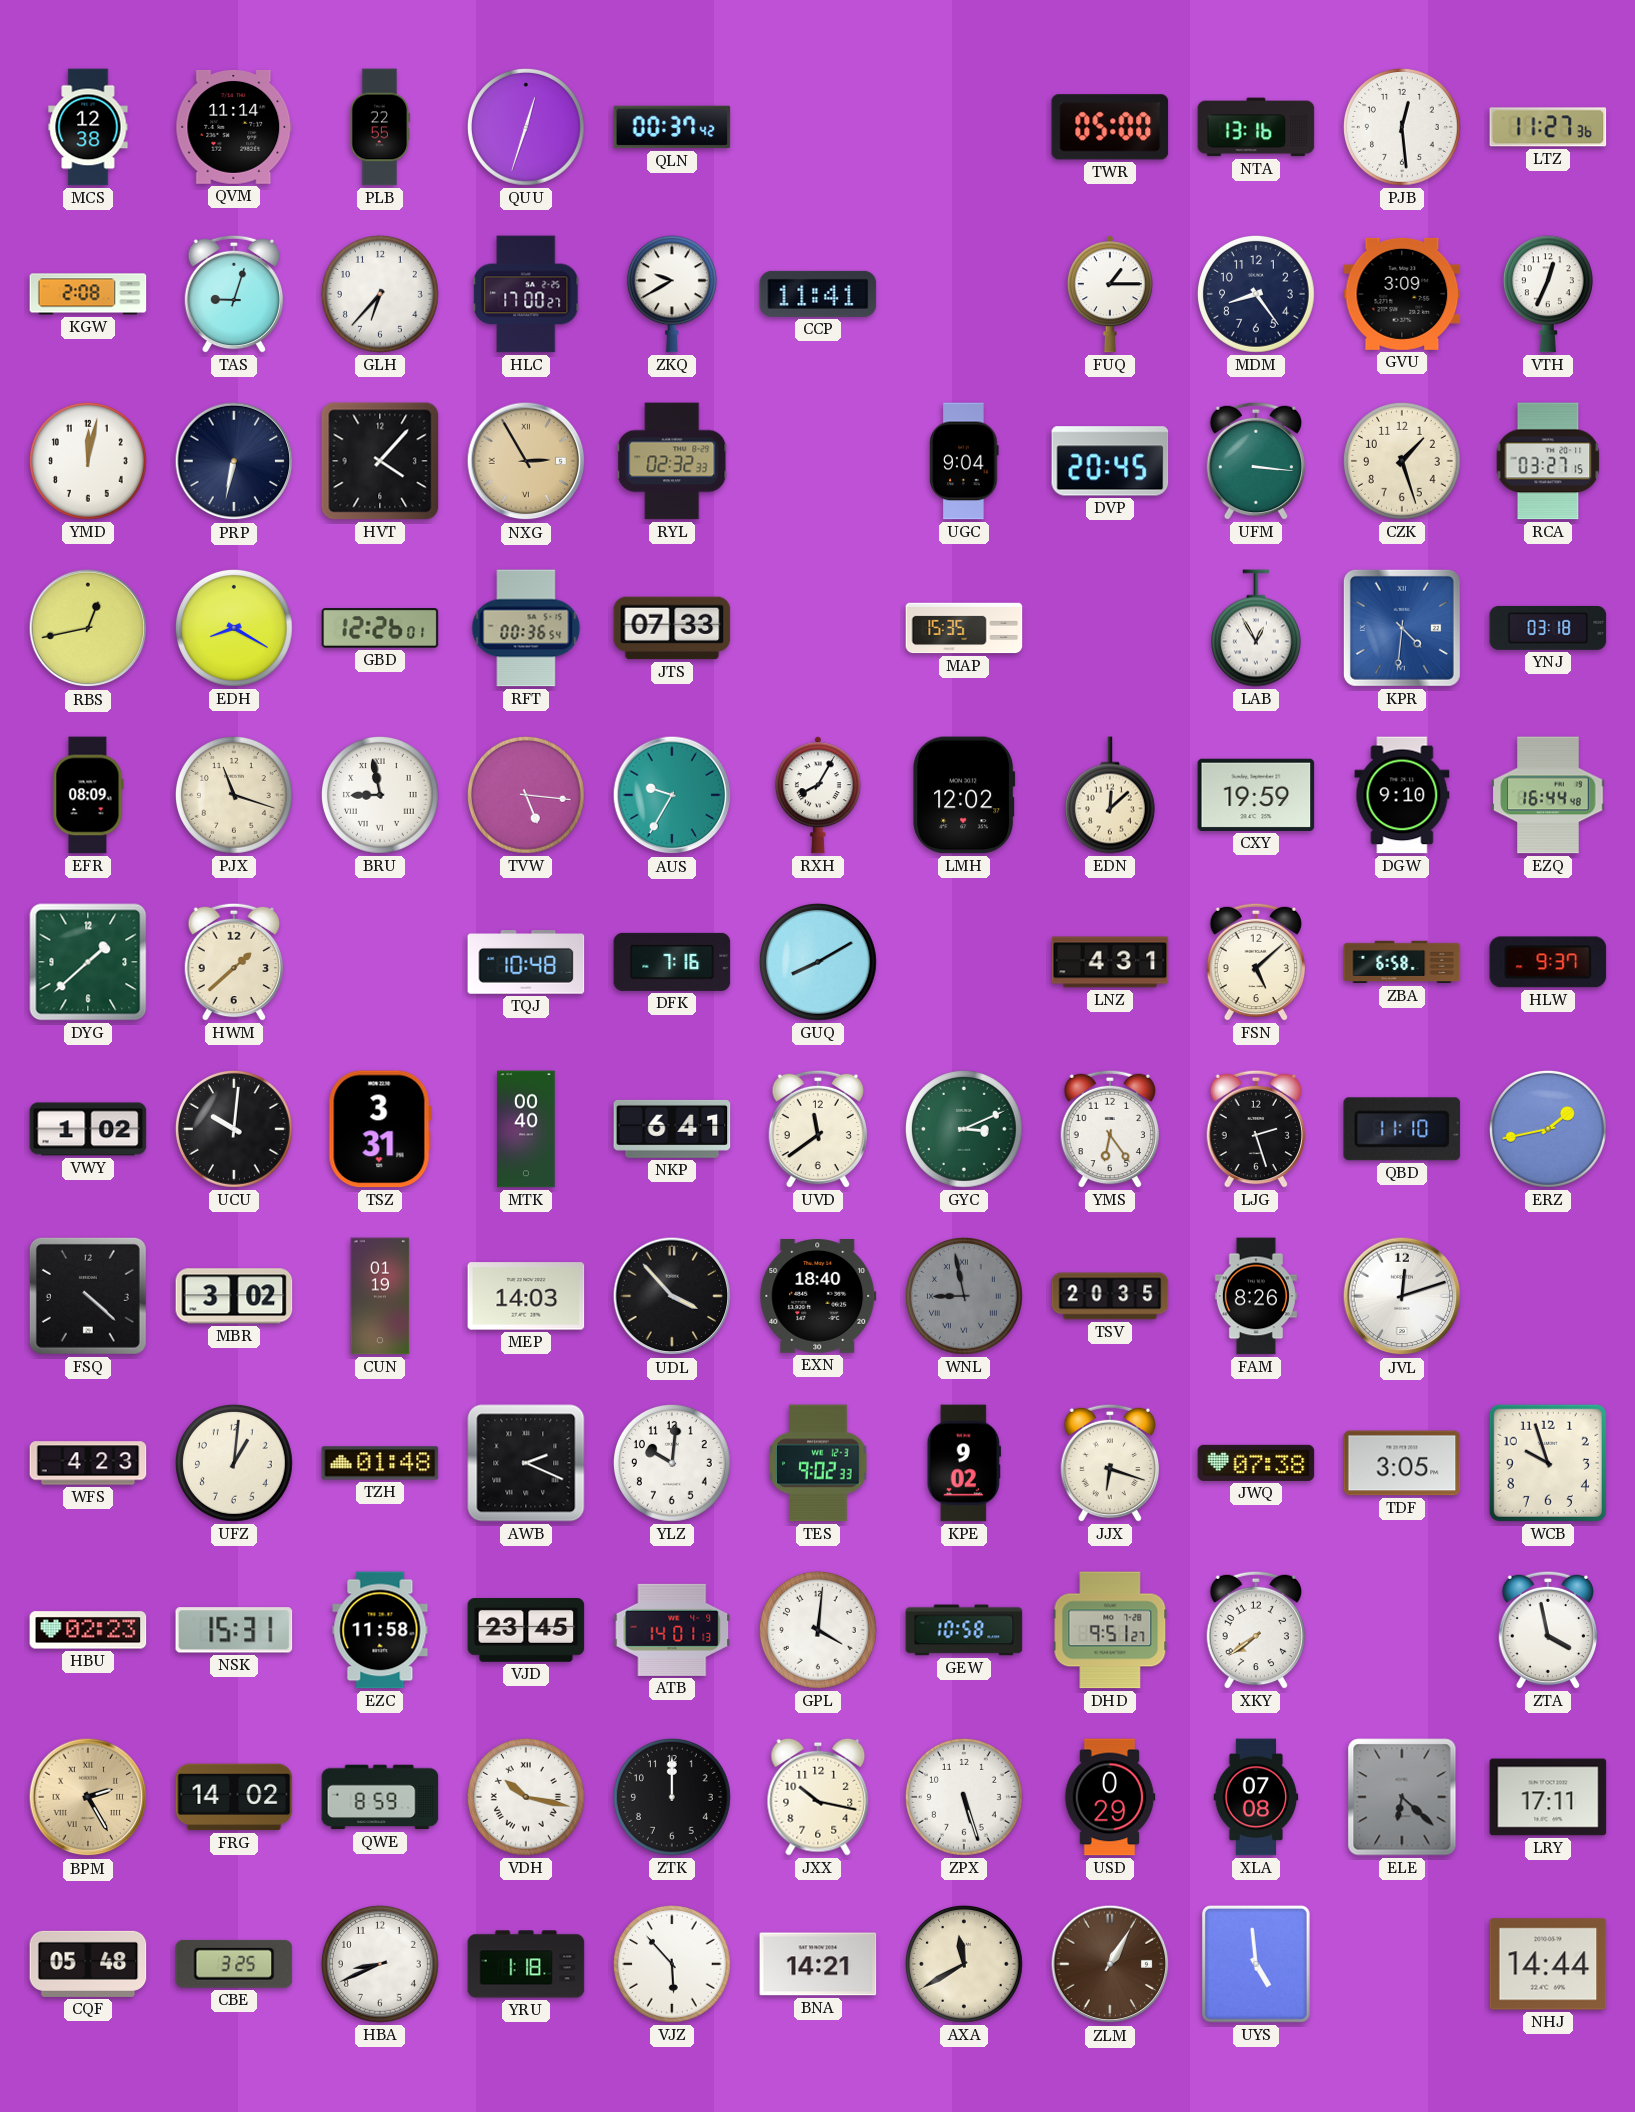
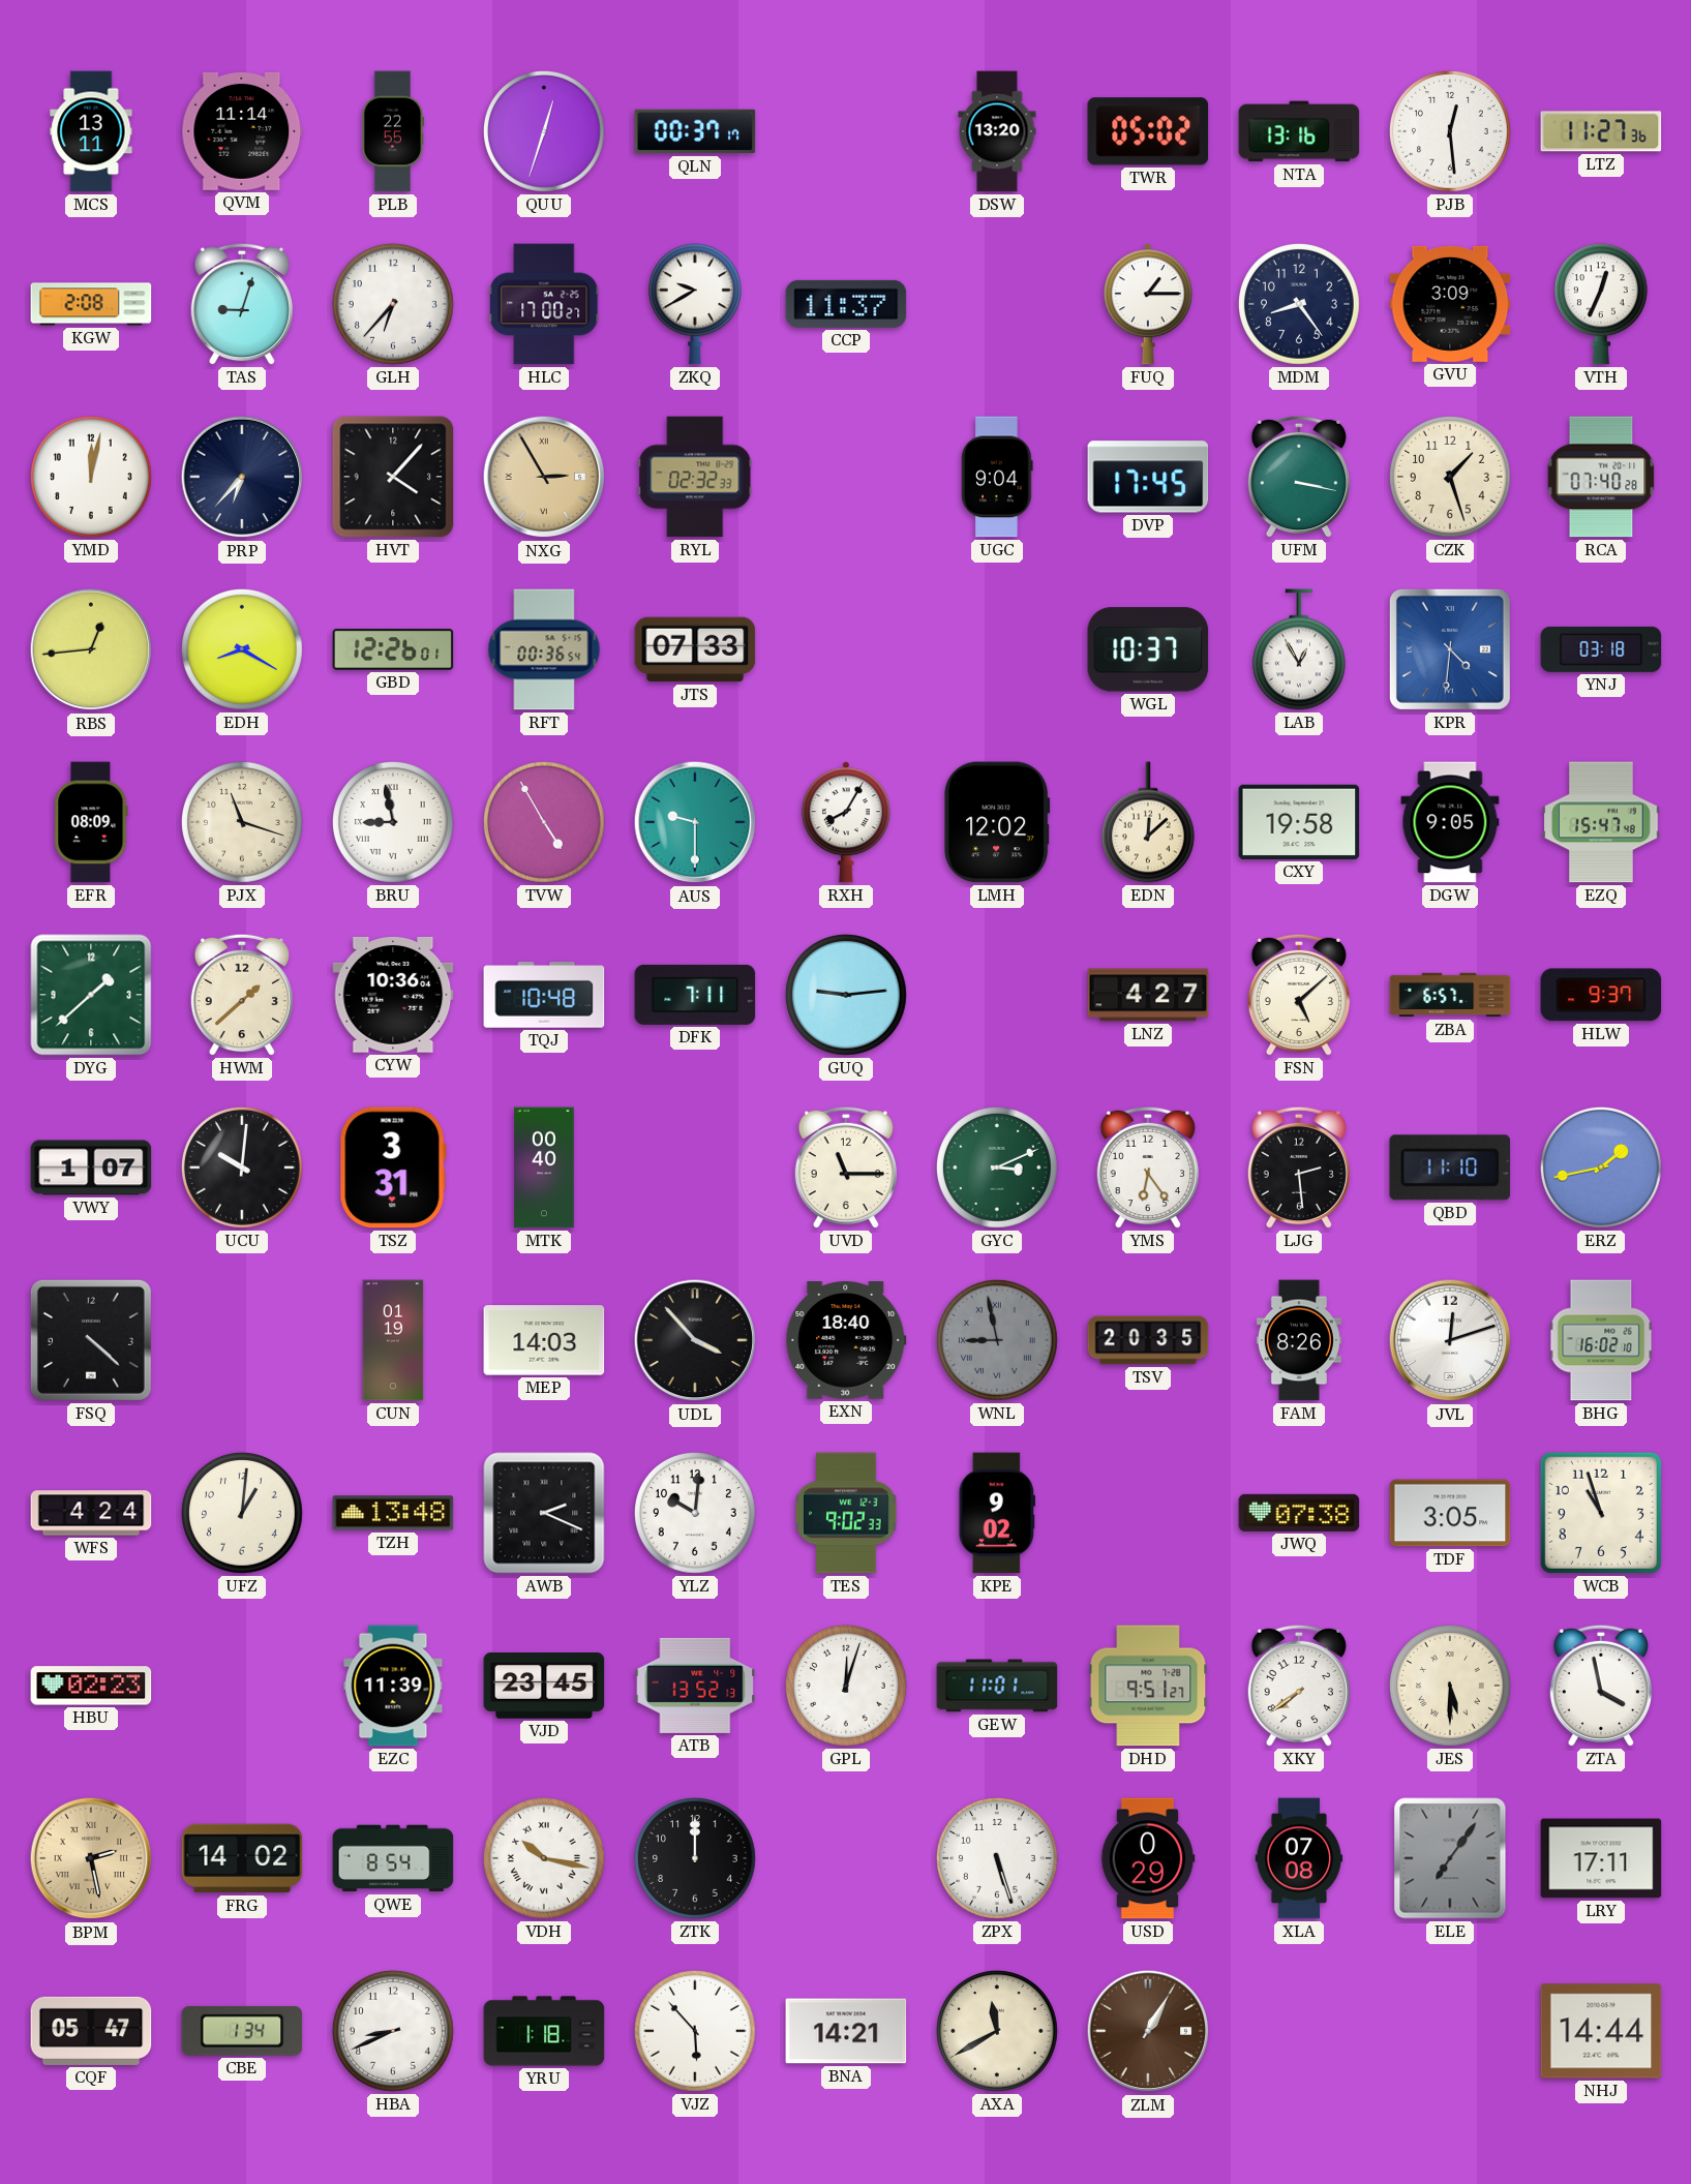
MCS: 12:38 -> 13:11
QLN: 00:37:42 -> 00:37:17
DSW: none -> 13:20
TWR: 05:00 -> 05:02
CCP: 11:41 -> 11:37
PRP: 6:32 -> 6:37
DVP: 20:45 -> 17:45
UFM: 3:16 -> 3:17
RCA: 03:27 -> 07:40
RBS: 12:43 -> 12:44
MAP: 15:35 -> none
WGL: none -> 10:37
TVW: 5:16 -> 4:55
AUS: 9:35 -> 9:30
CXY: 19:59 -> 19:58
DGW: 9:10 -> 9:05
EZQ: 16:44 -> 15:47
CYW: none -> 10:36
DFK: 7:16 -> 7:11
GUQ: 8:10 -> 9:14
LNZ: 4:31 -> 4:27
ZBA: 6:58 -> 6:57
VWY: 1:02 -> 1:07
NKP: 6:41 -> none
UVD: 11:39 -> 11:15
LJG: 2:27 -> 2:29
MBR: 3:02 -> none
BHG: none -> 16:02
WFS: 4:23 -> 4:24
TZH: 01:48 -> 13:48
JJX: 6:18 -> none
WCB: 9:57 -> 10:57
NSK: 15:31 -> none
EZC: 11:58 -> 11:39
ATB: 14:01 -> 13:52
GPL: 4:01 -> 12:03
GEW: 10:58 -> 11:01
JES: none -> 5:30
BPM: 2:25 -> 2:28
QWE: 8:59 -> 8:54
JXX: 10:17 -> none
ELE: 6:22 -> 7:06
CQF: 05:48 -> 05:47
CBE: 3:25 -> 1:34
UYS: 4:59 -> none
